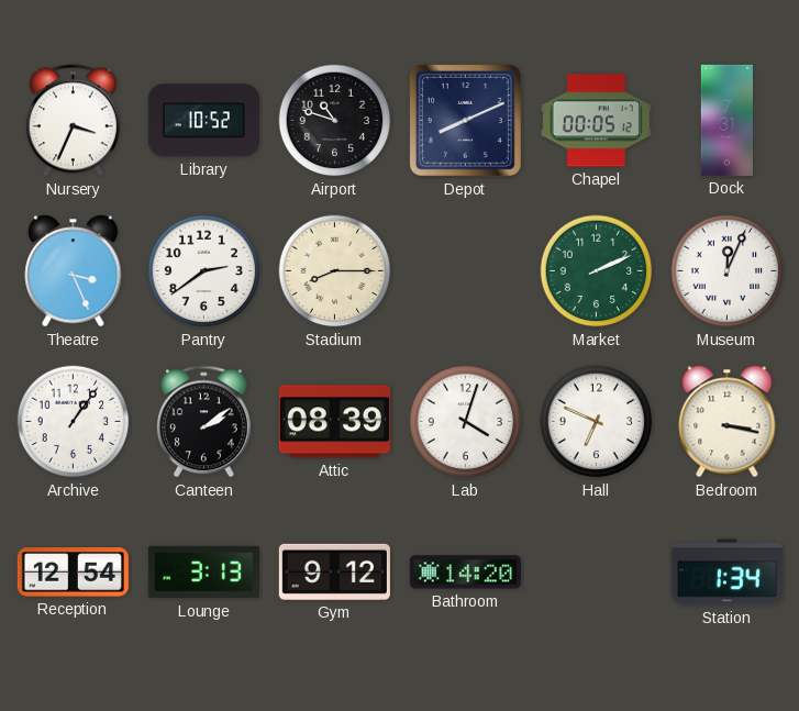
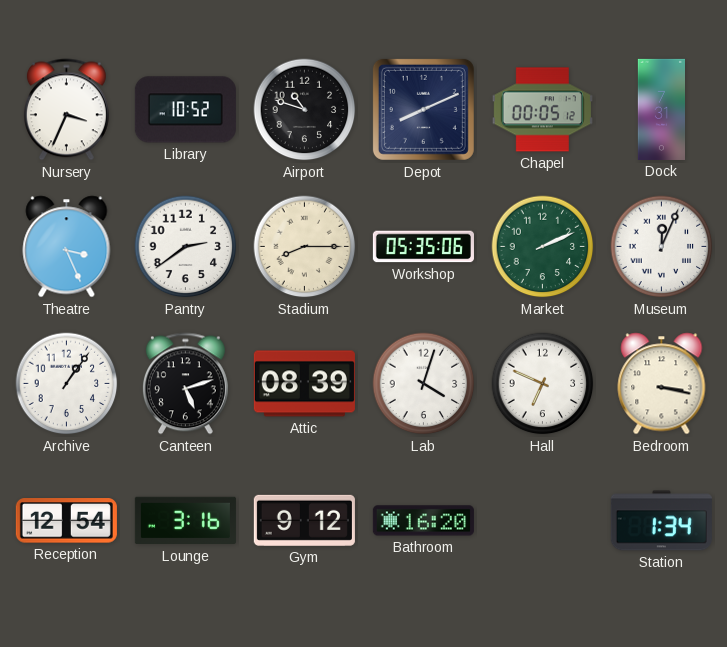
Workshop: none -> 05:35
Canteen: 2:09 -> 5:12
Lounge: 3:13 -> 3:16
Bathroom: 14:20 -> 16:20
